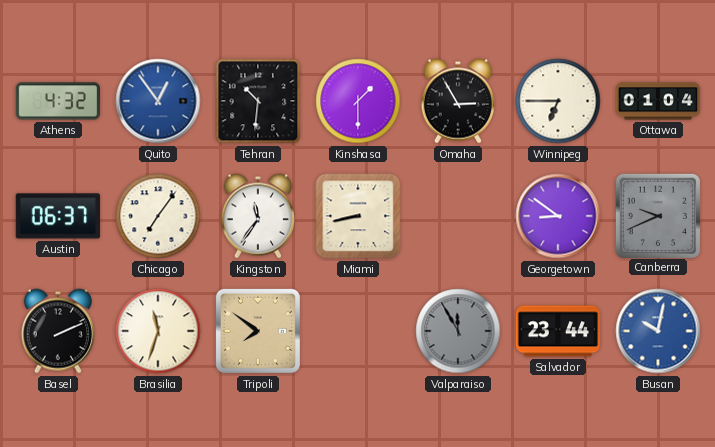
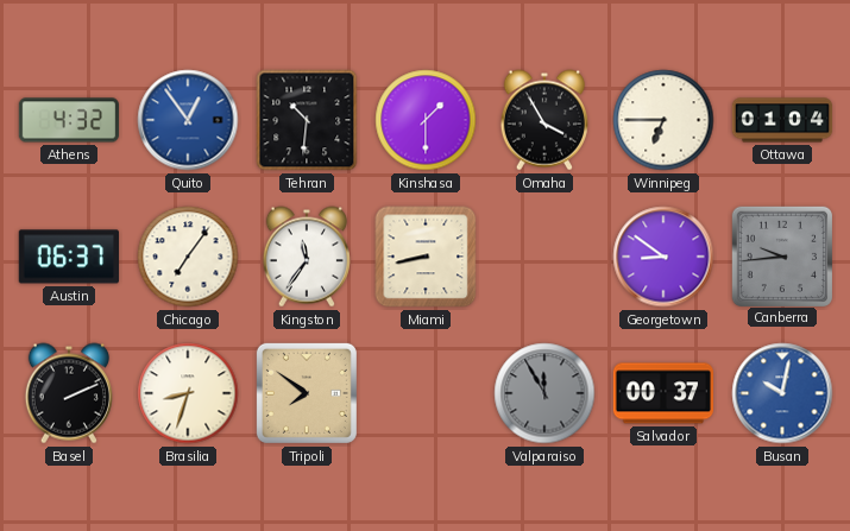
Omaha: 2:55 -> 3:55
Canberra: 9:41 -> 9:44
Brasilia: 11:33 -> 8:33
Salvador: 23:44 -> 00:37
